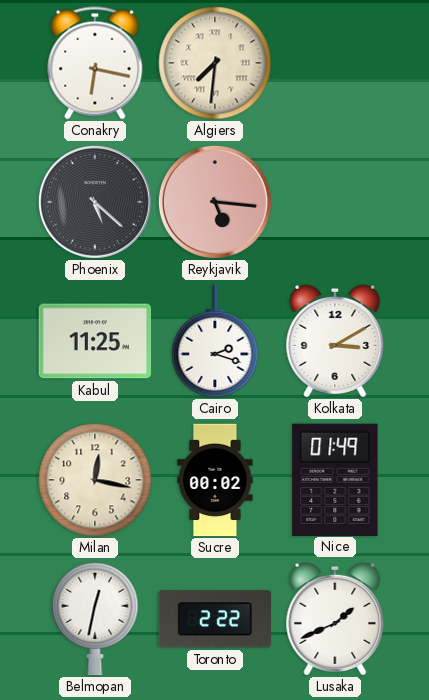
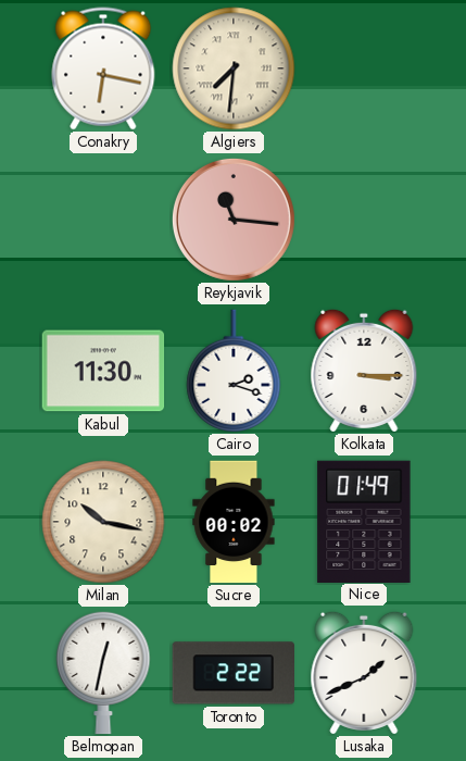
Phoenix: 5:22 -> none
Reykjavik: 5:16 -> 11:16
Kabul: 11:25 -> 11:30
Kolkata: 3:10 -> 3:15
Milan: 12:17 -> 10:17
